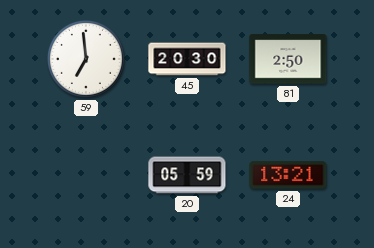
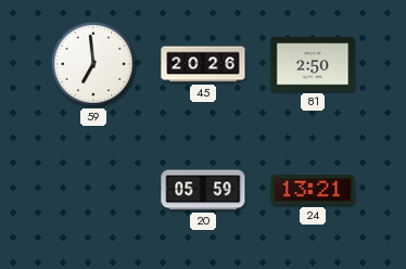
45: 20:30 -> 20:26
